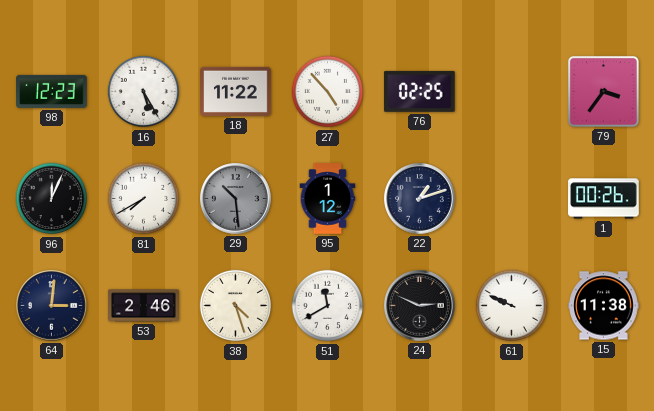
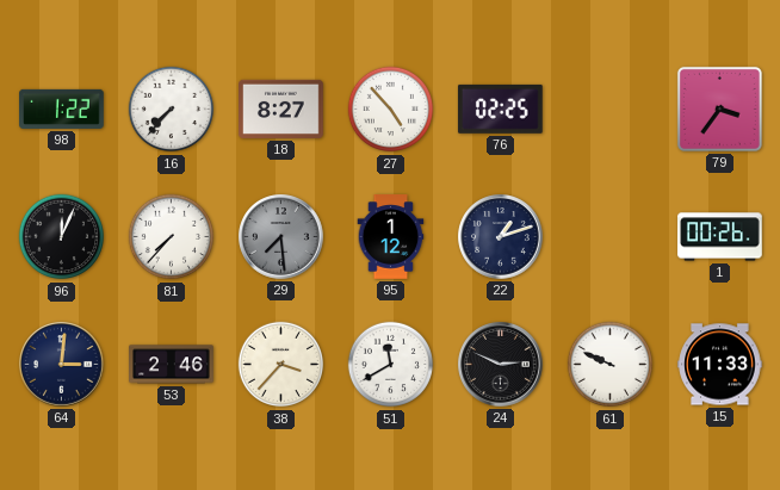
98: 12:23 -> 1:22
16: 5:25 -> 7:37
18: 11:22 -> 8:27
81: 7:40 -> 7:37
29: 10:29 -> 7:29
38: 4:27 -> 3:37
15: 11:38 -> 11:33
